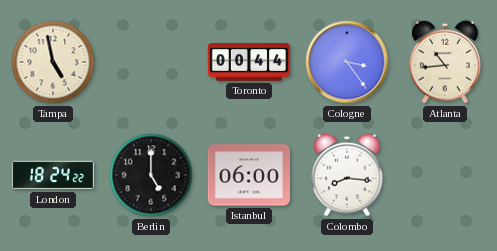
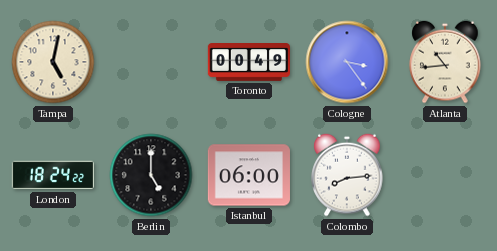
Tampa: 4:58 -> 5:02
Toronto: 00:44 -> 00:49
Colombo: 8:16 -> 8:14
